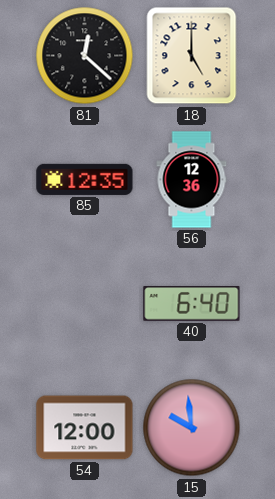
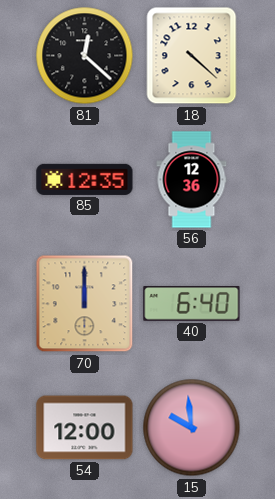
18: 5:00 -> 4:22
70: none -> 12:00
